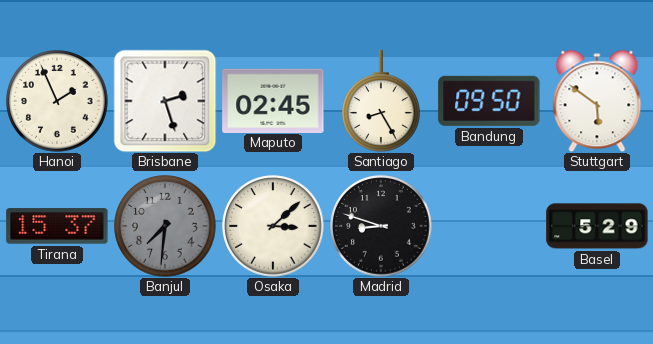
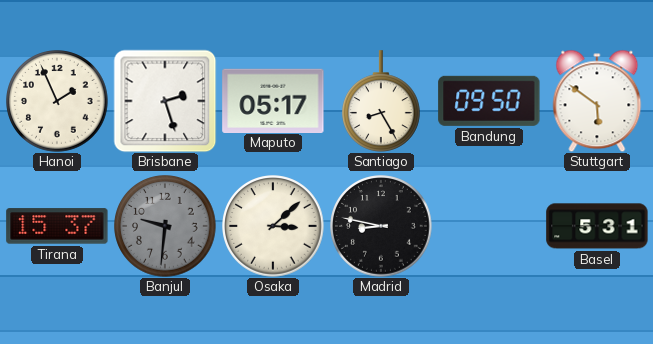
Maputo: 02:45 -> 05:17
Banjul: 7:31 -> 9:31
Madrid: 8:48 -> 8:47
Basel: 5:29 -> 5:31
